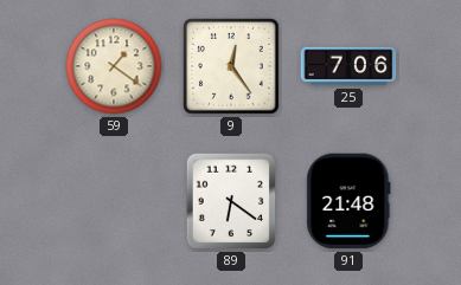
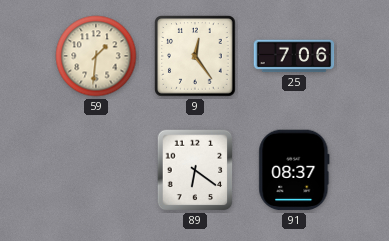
59: 1:21 -> 1:31
91: 21:48 -> 08:37
